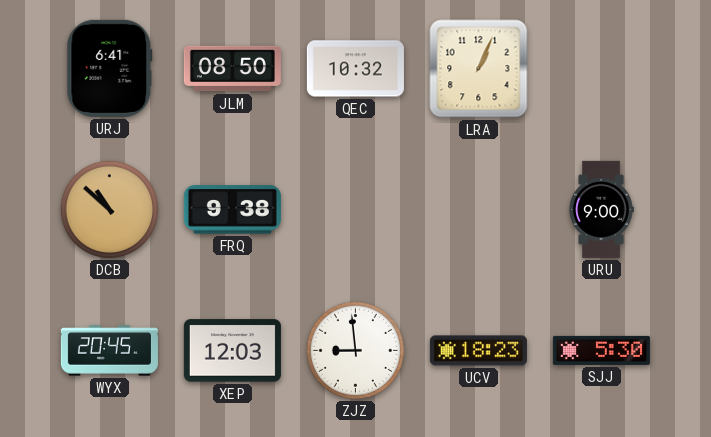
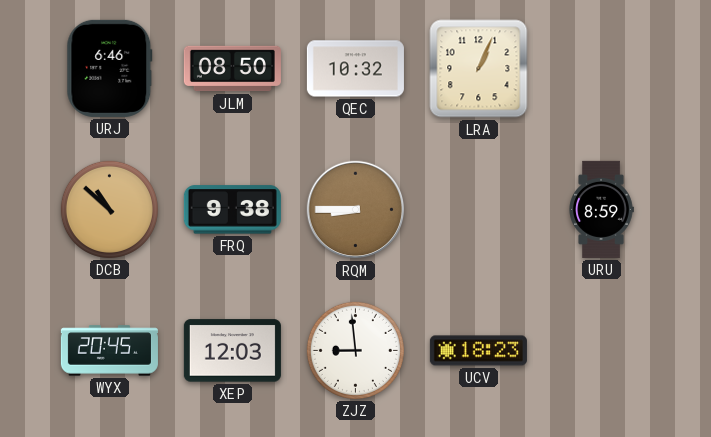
URJ: 6:41 -> 6:46
RQM: none -> 8:45
URU: 9:00 -> 8:59
SJJ: 5:30 -> none
